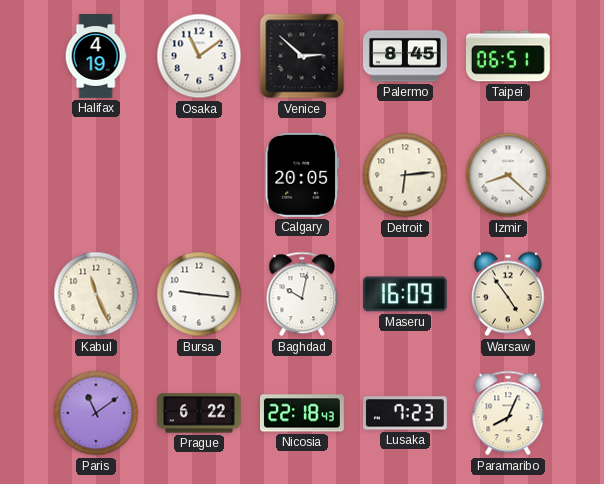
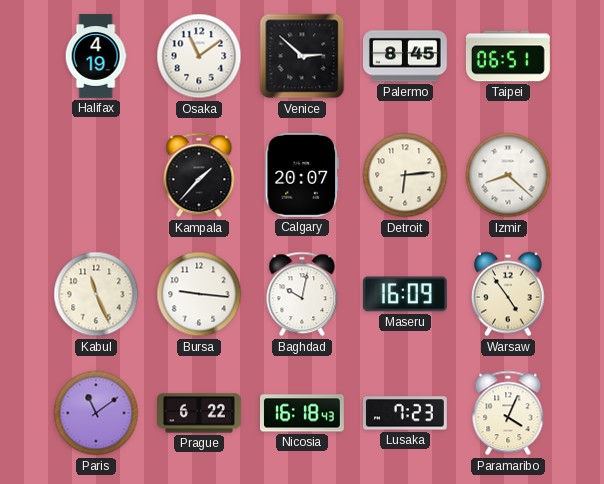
Kampala: none -> 1:37
Calgary: 20:05 -> 20:07
Nicosia: 22:18 -> 16:18
Paramaribo: 8:04 -> 4:04
